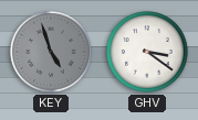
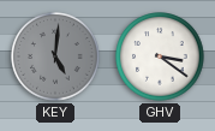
KEY: 4:57 -> 5:01
